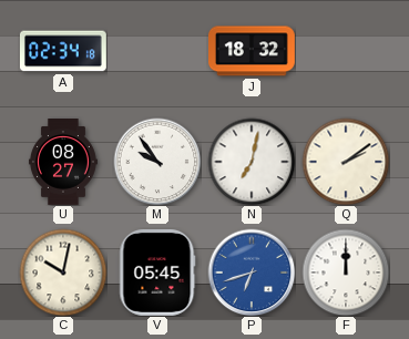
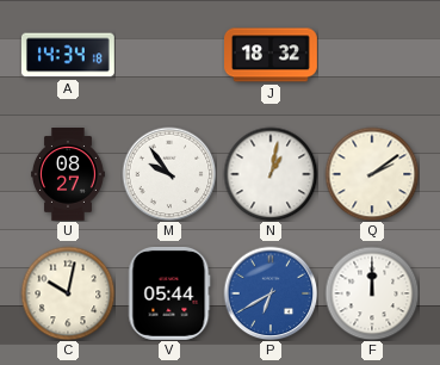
A: 02:34 -> 14:34
N: 7:02 -> 1:02
V: 05:45 -> 05:44
P: 6:42 -> 6:40
